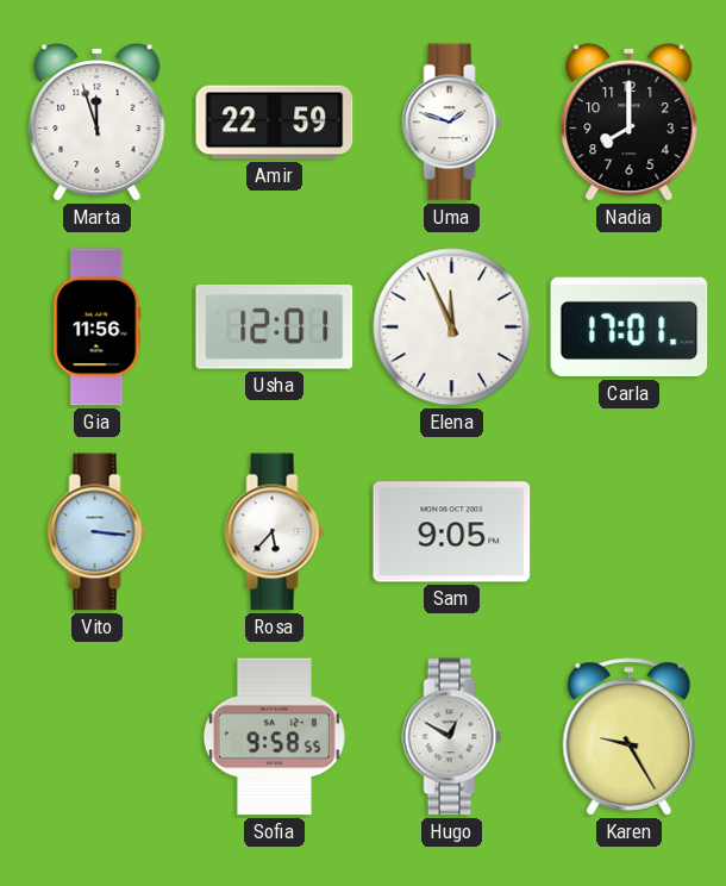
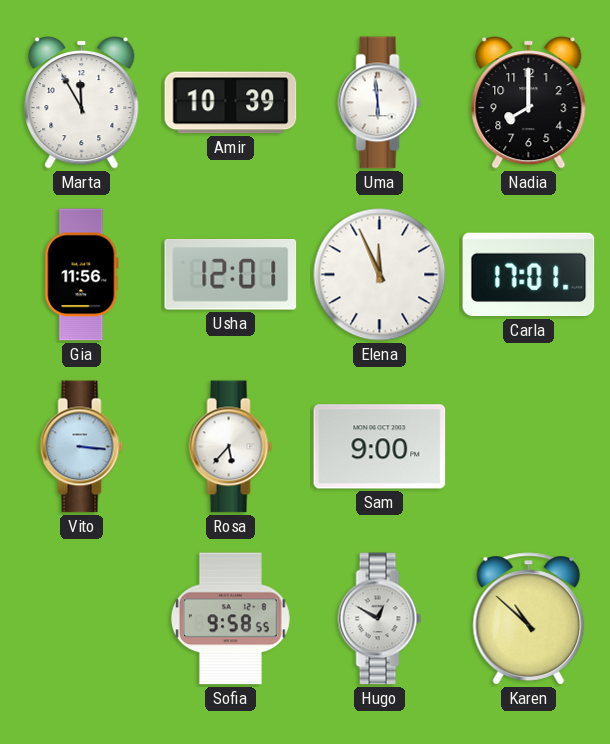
Marta: 11:57 -> 11:55
Amir: 22:59 -> 10:39
Uma: 1:48 -> 5:59
Sam: 9:05 -> 9:00
Karen: 9:25 -> 10:52
